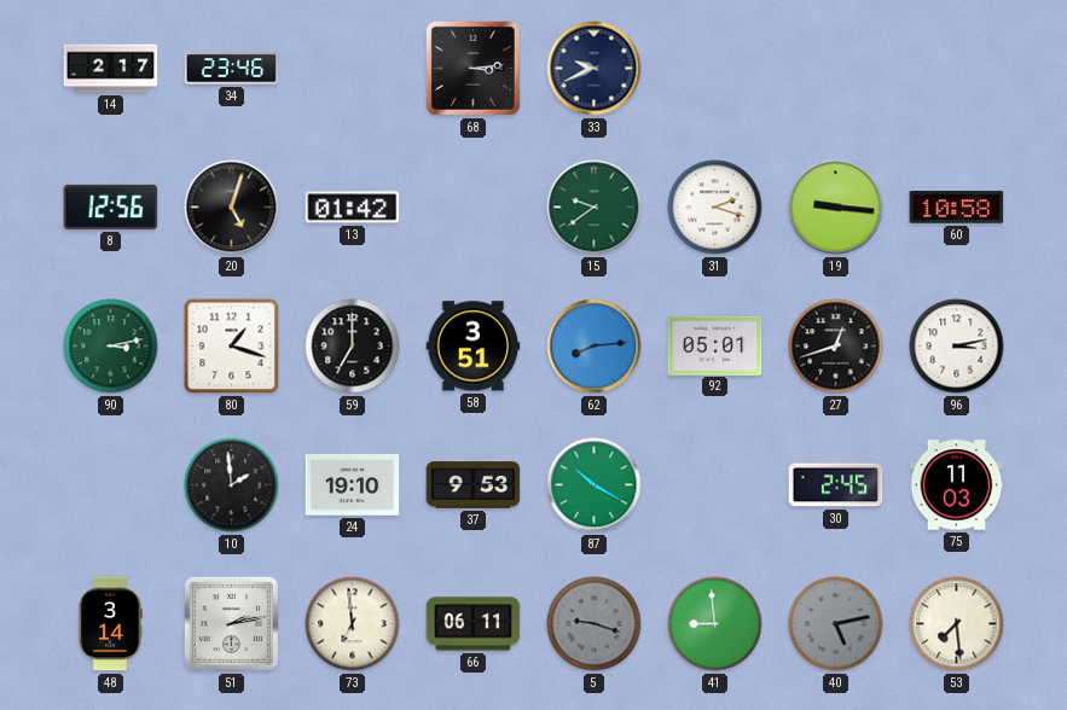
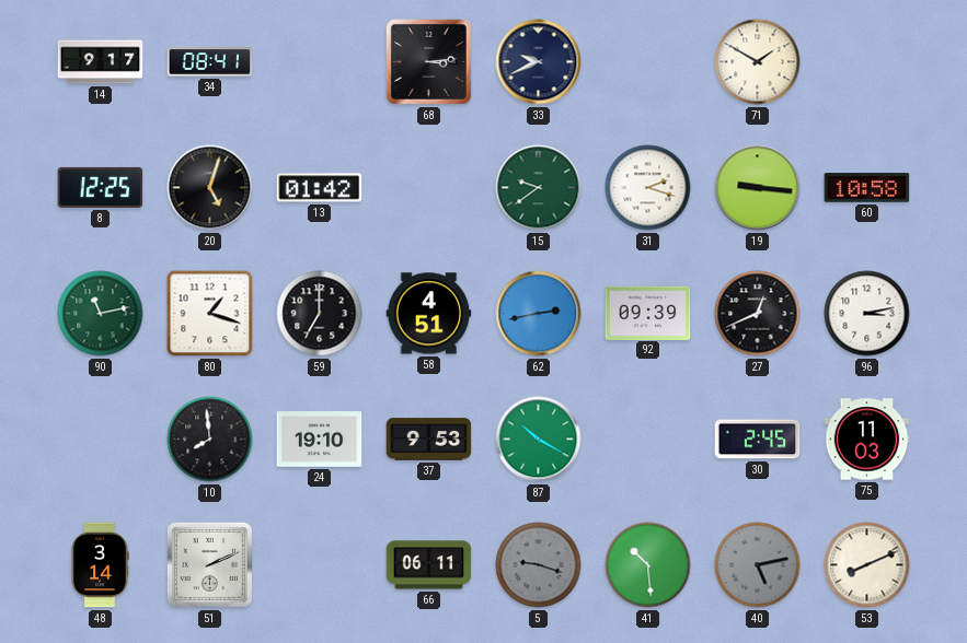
14: 2:17 -> 9:17
34: 23:46 -> 08:41
71: none -> 1:50
8: 12:56 -> 12:25
90: 3:13 -> 11:13
58: 3:51 -> 4:51
62: 8:14 -> 2:43
92: 05:01 -> 09:39
27: 12:42 -> 12:41
10: 1:59 -> 7:59
51: 2:13 -> 2:11
73: 6:59 -> none
41: 8:59 -> 10:29
53: 7:29 -> 8:11
